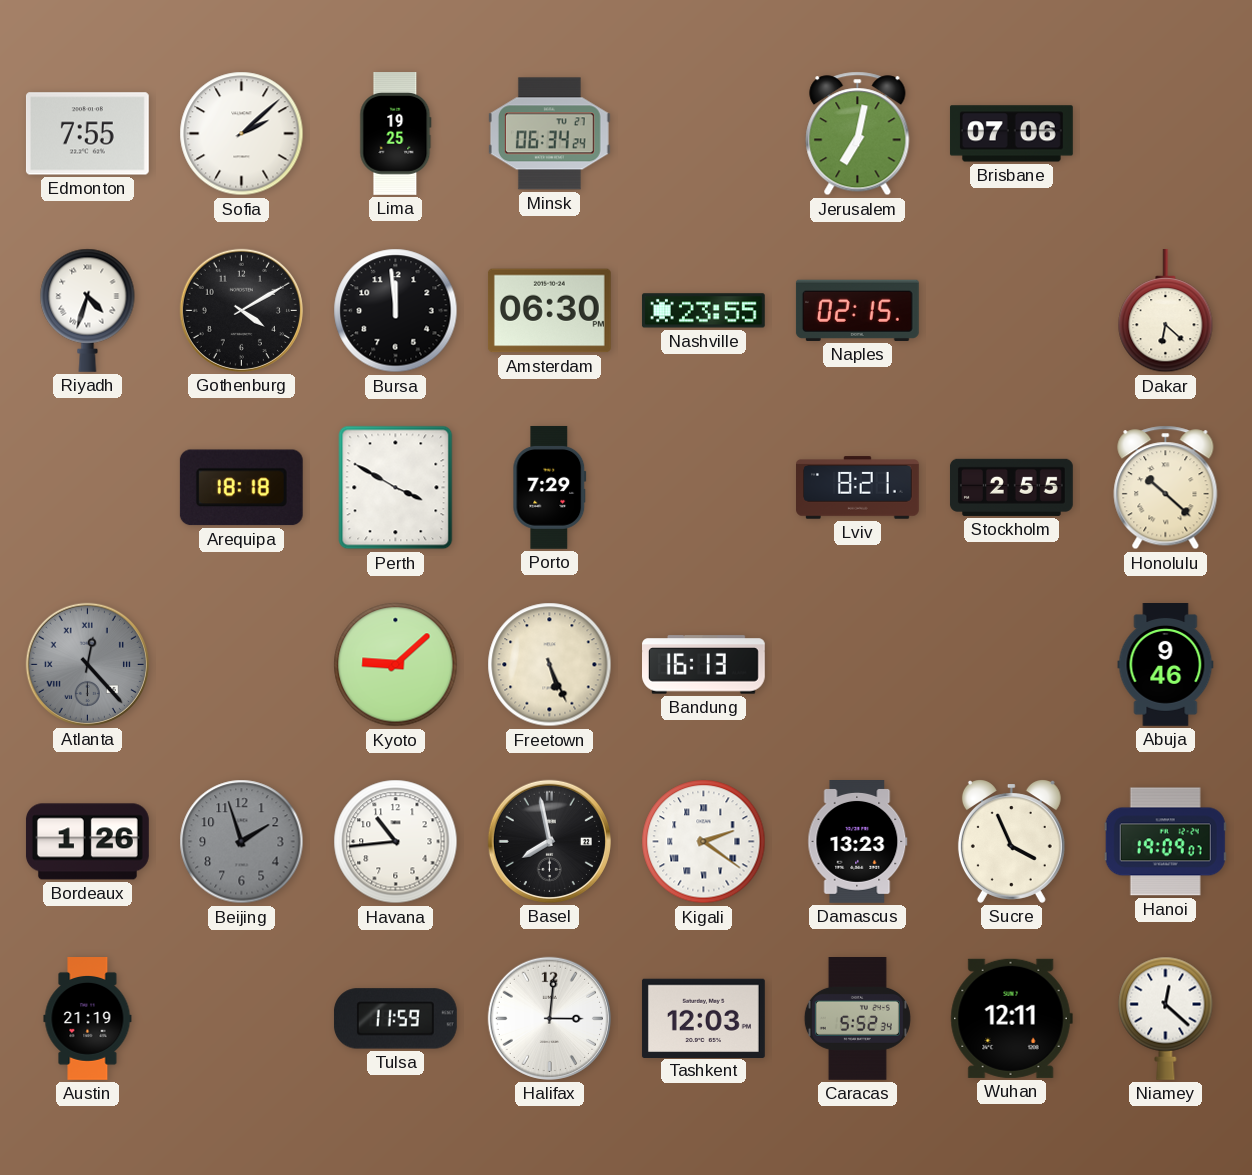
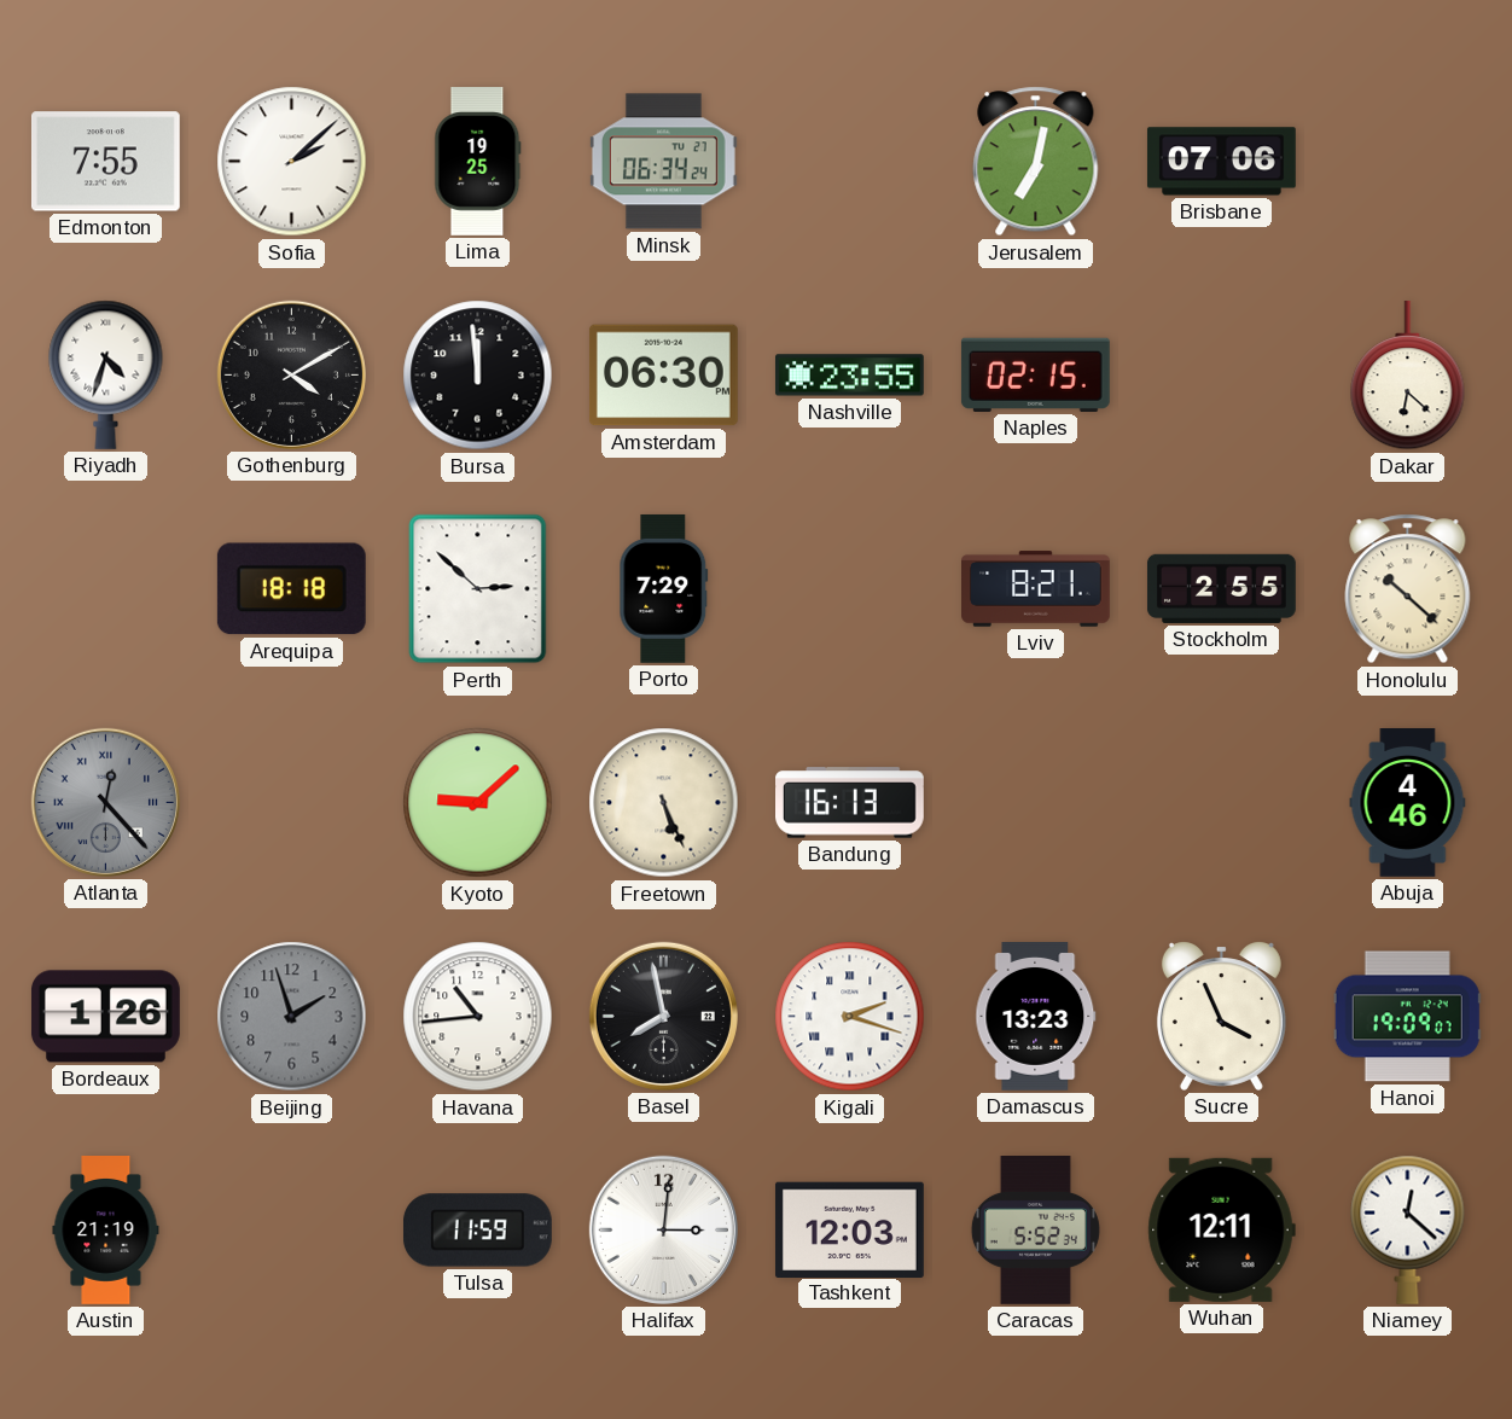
Perth: 3:50 -> 2:52
Abuja: 9:46 -> 4:46
Kigali: 2:21 -> 2:18
